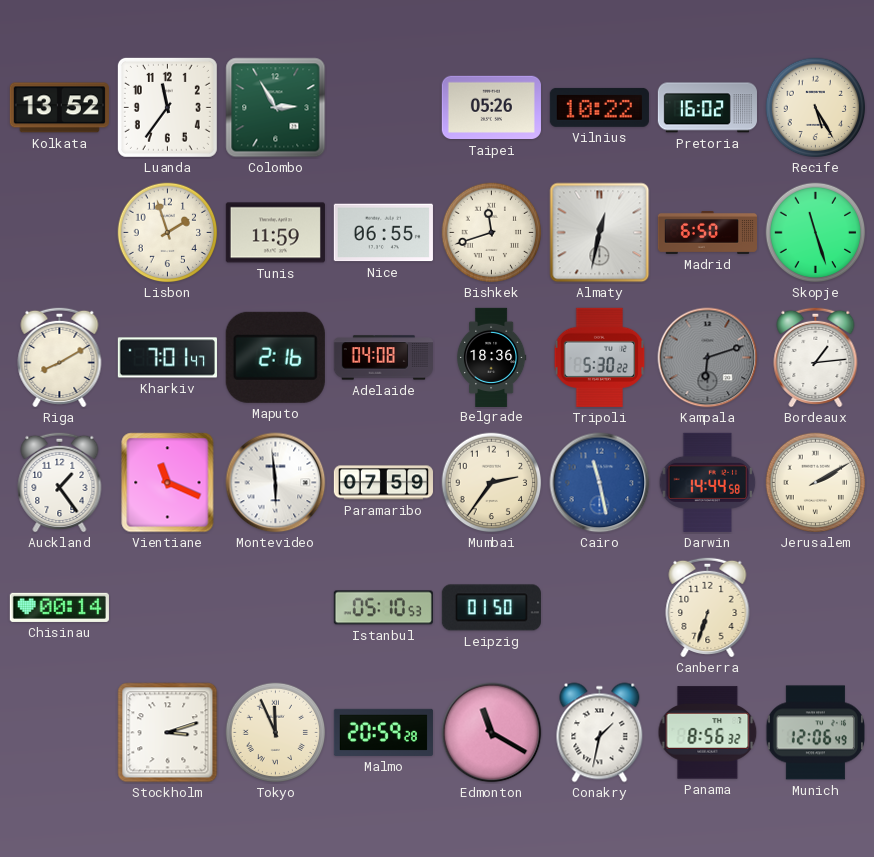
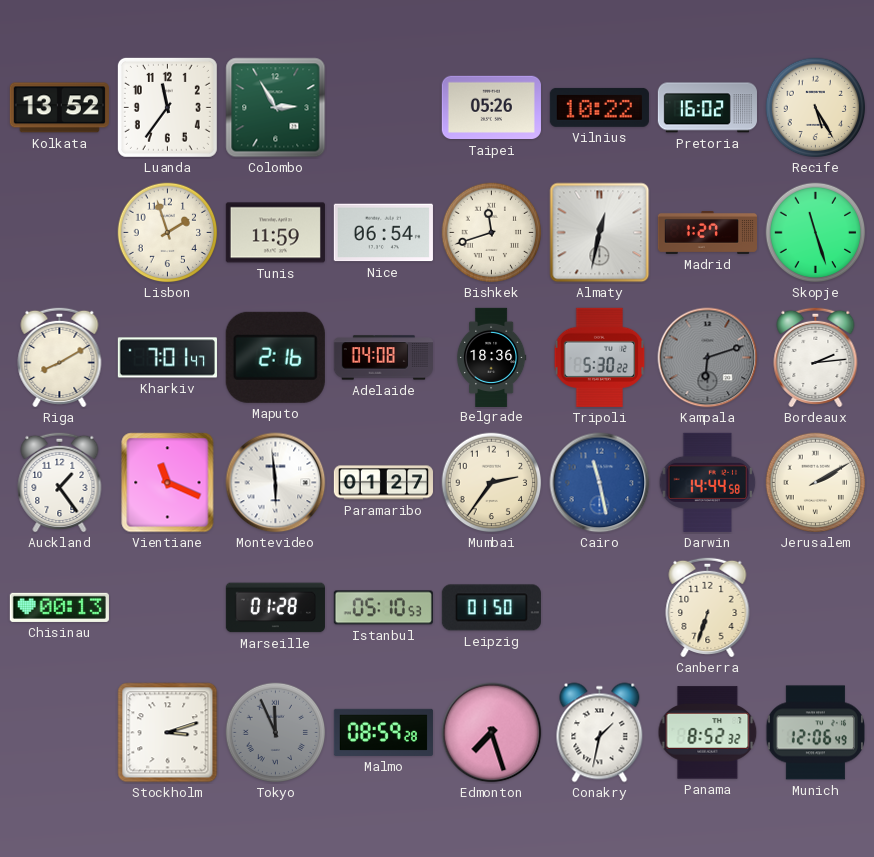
Nice: 06:55 -> 06:54
Madrid: 6:50 -> 1:27
Bordeaux: 1:14 -> 2:14
Paramaribo: 07:59 -> 01:27
Chisinau: 00:14 -> 00:13
Marseille: none -> 01:28
Tokyo dial: cream -> grey
Malmo: 20:59 -> 08:59
Edmonton: 11:20 -> 7:27
Panama: 8:56 -> 8:52
